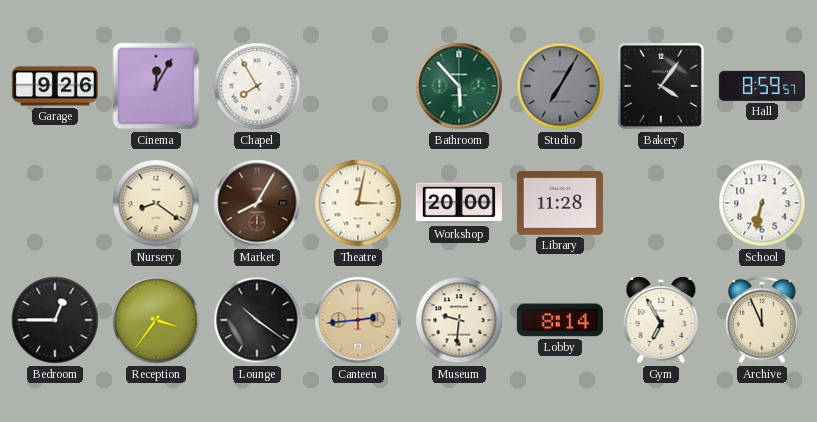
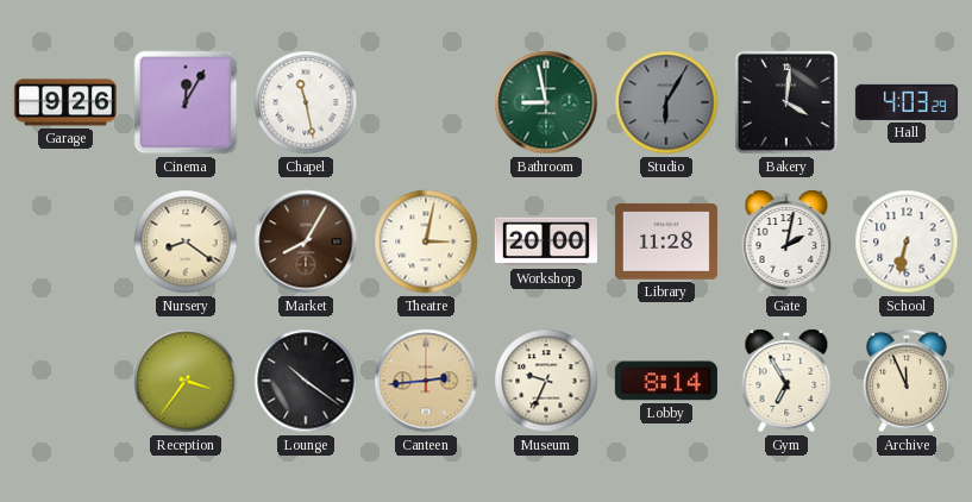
Chapel: 7:55 -> 11:28
Bathroom: 5:53 -> 8:58
Studio: 7:05 -> 6:05
Bakery: 4:06 -> 4:01
Hall: 8:59 -> 4:03
Gate: none -> 2:02
Bedroom: 12:45 -> none
Museum: 9:31 -> 9:34
